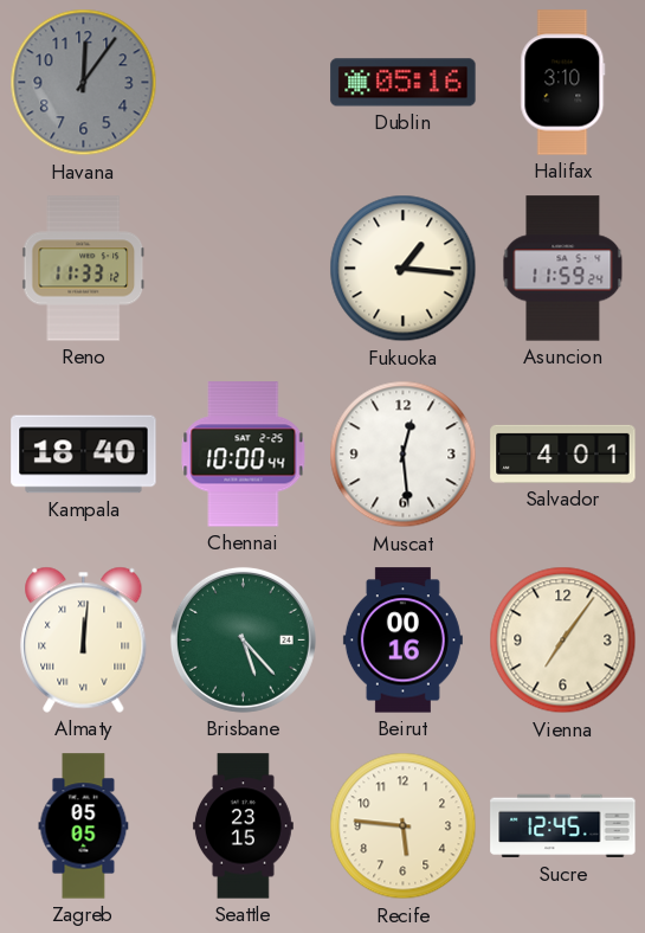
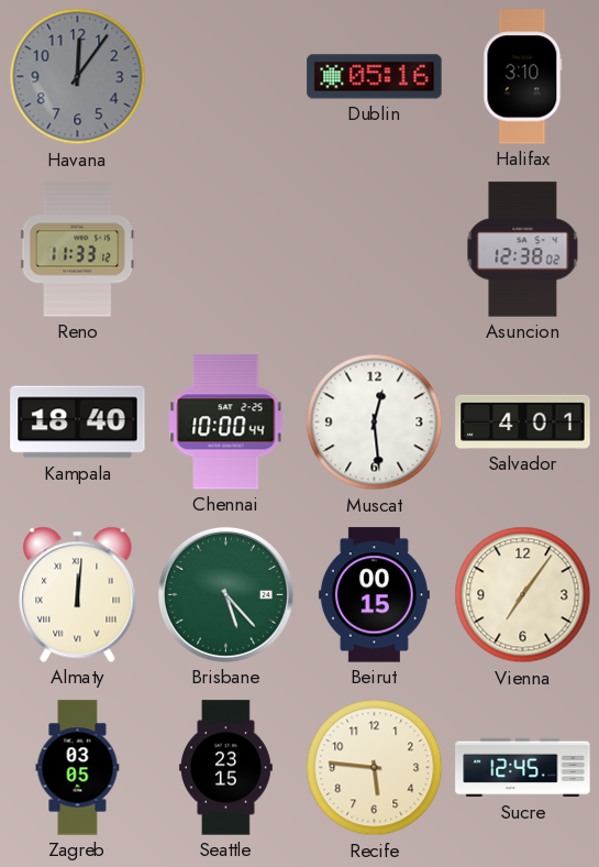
Fukuoka: 1:16 -> none
Asuncion: 11:59 -> 12:38
Beirut: 00:16 -> 00:15
Zagreb: 05:05 -> 03:05
